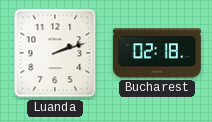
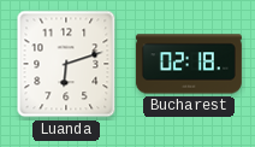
Luanda: 2:12 -> 6:12
